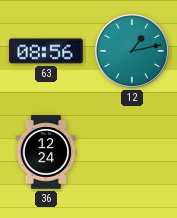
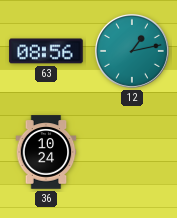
36: 12:24 -> 10:24
